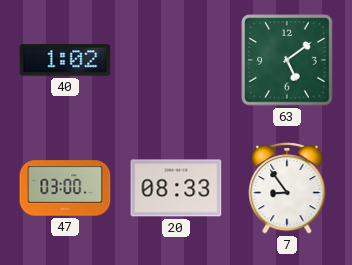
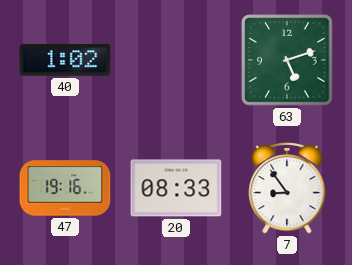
63: 5:09 -> 5:12
47: 03:00 -> 19:16
